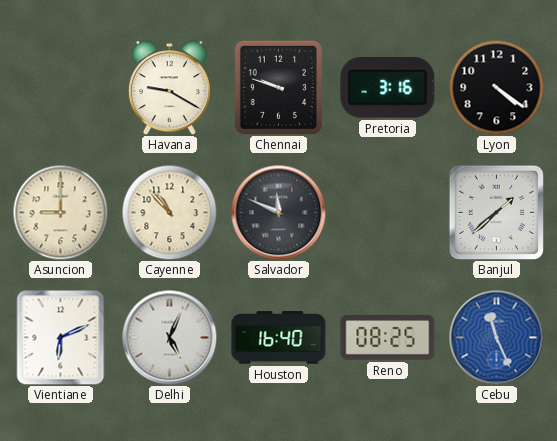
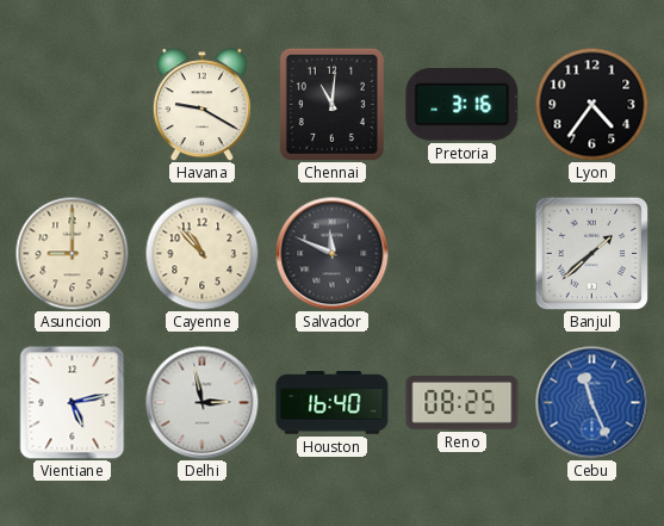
Chennai: 9:48 -> 11:01
Lyon: 4:21 -> 4:36
Vientiane: 6:11 -> 5:13
Delhi: 5:04 -> 2:58
